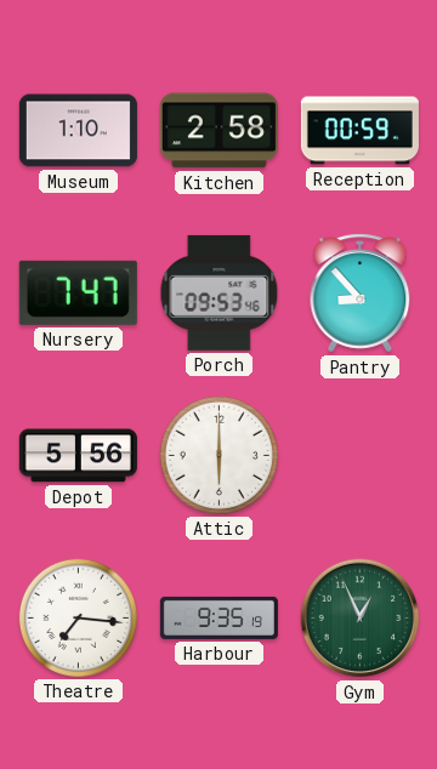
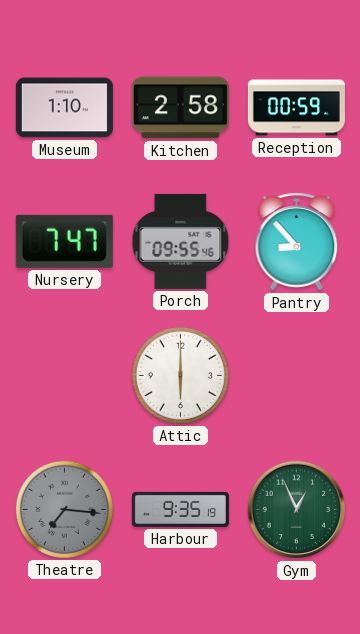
Porch: 09:53 -> 09:55
Depot: 5:56 -> none
Theatre dial: white -> grey
